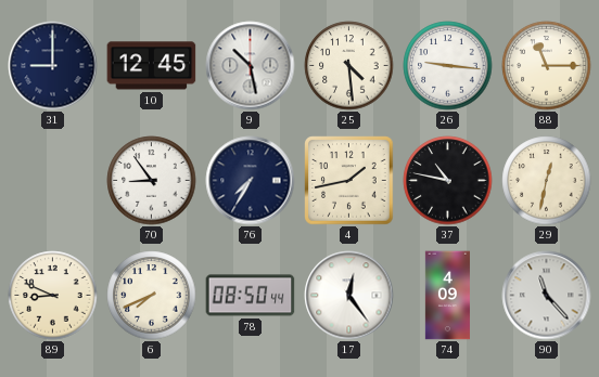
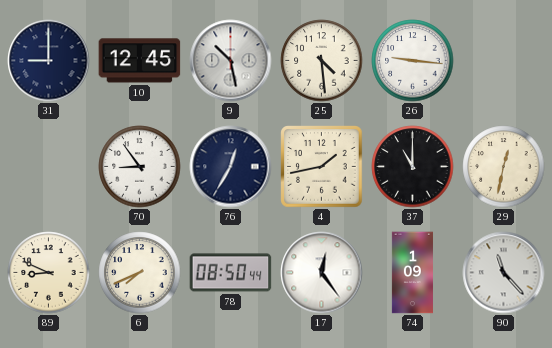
88: 11:15 -> none
76: 7:35 -> 12:35
37: 10:47 -> 11:00
74: 4:09 -> 1:09
